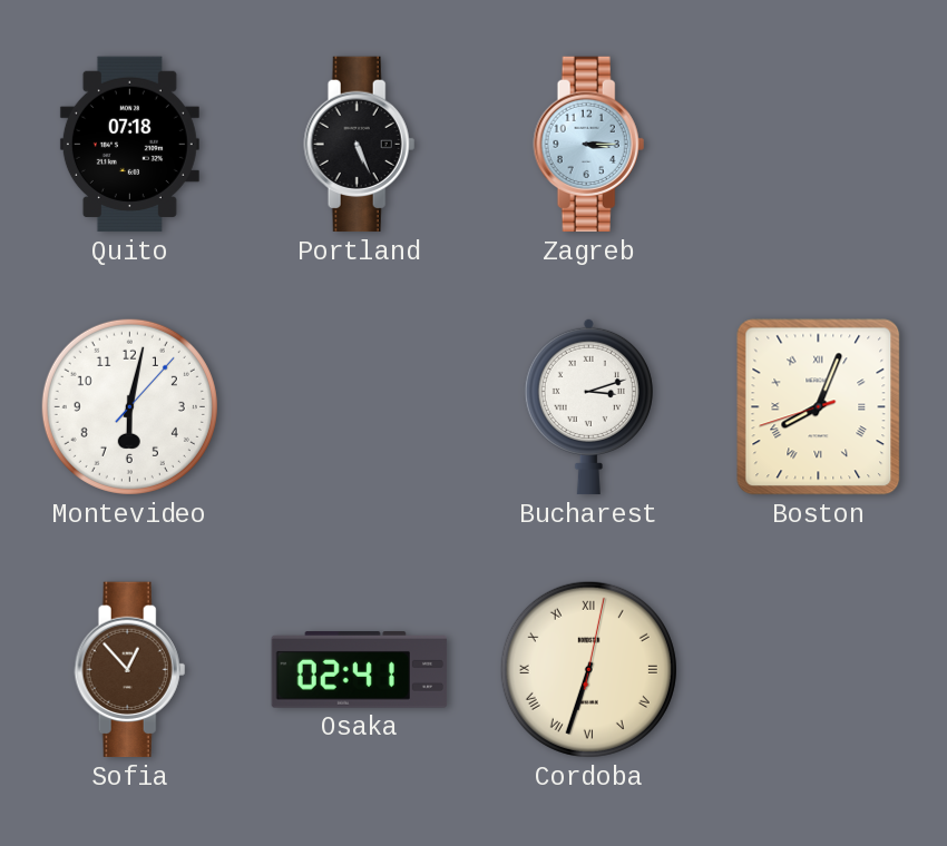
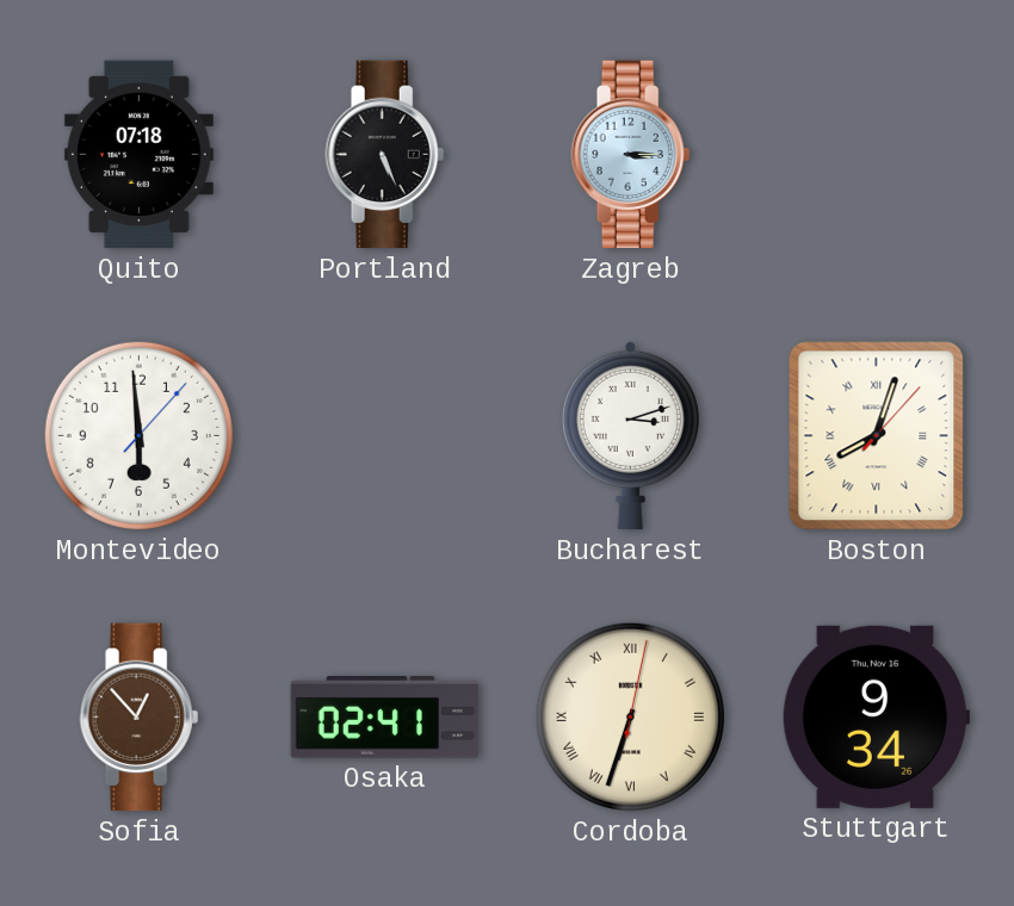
Montevideo: 6:02 -> 5:59
Boston: 8:03:42 -> 8:03:07
Stuttgart: none -> 9:34
